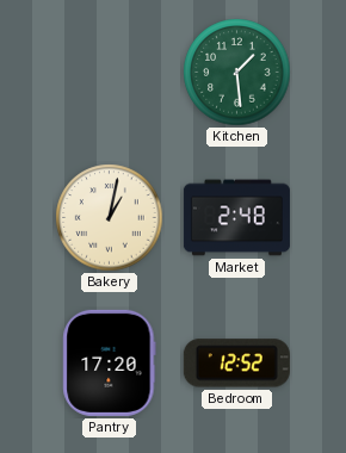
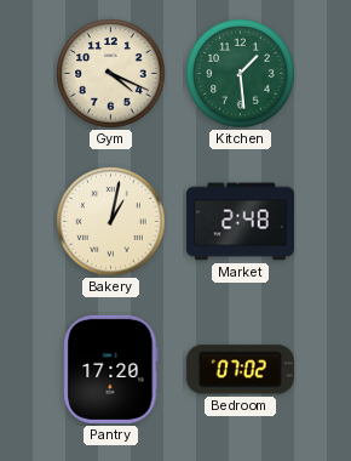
Gym: none -> 4:19
Bedroom: 12:52 -> 07:02
